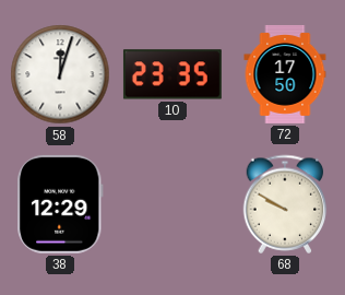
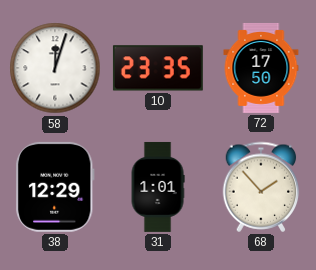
31: none -> 1:01
68: 9:50 -> 1:53
